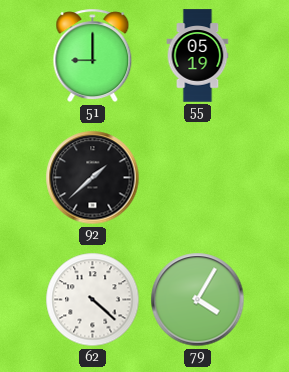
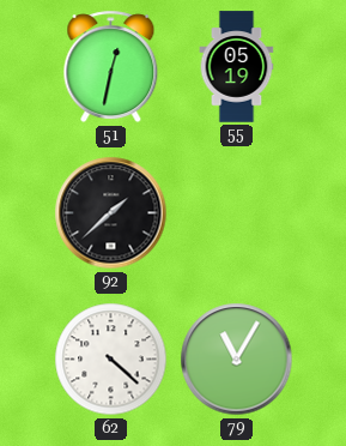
51: 9:00 -> 12:32
79: 4:05 -> 11:05
